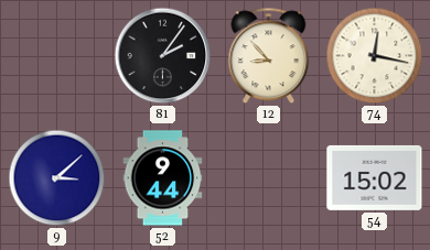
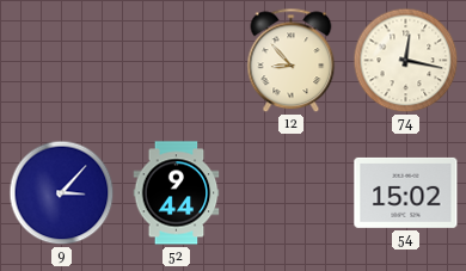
81: 2:06 -> none
9: 3:08 -> 3:07
